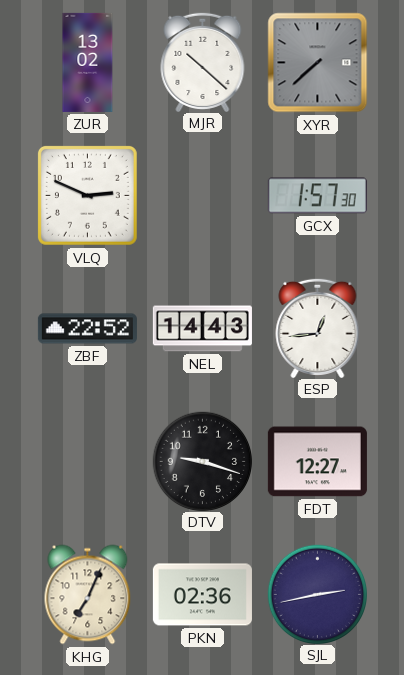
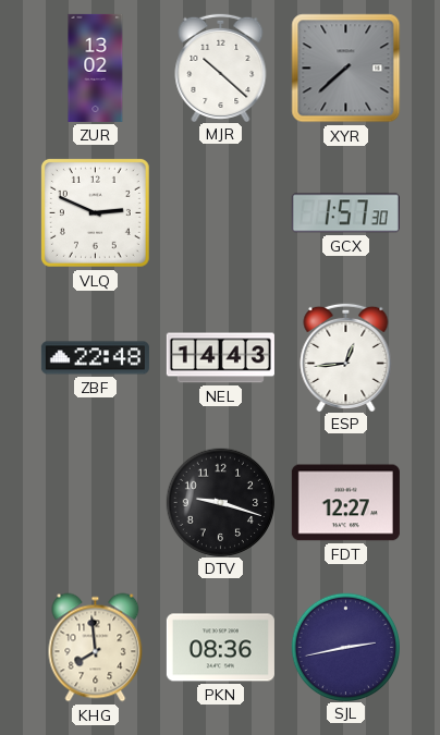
ZBF: 22:52 -> 22:48
KHG: 7:04 -> 7:59
PKN: 02:36 -> 08:36
